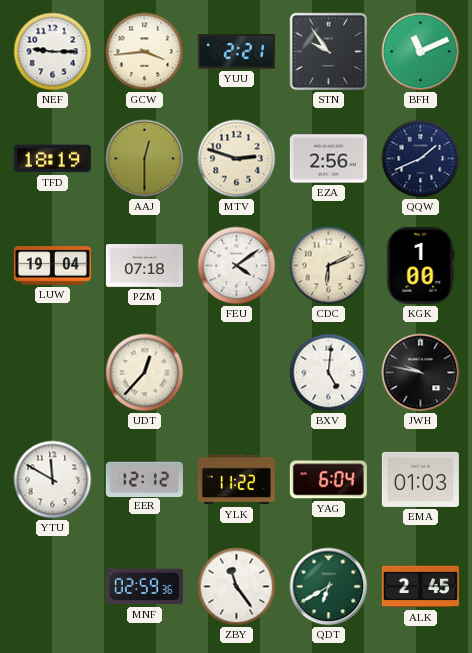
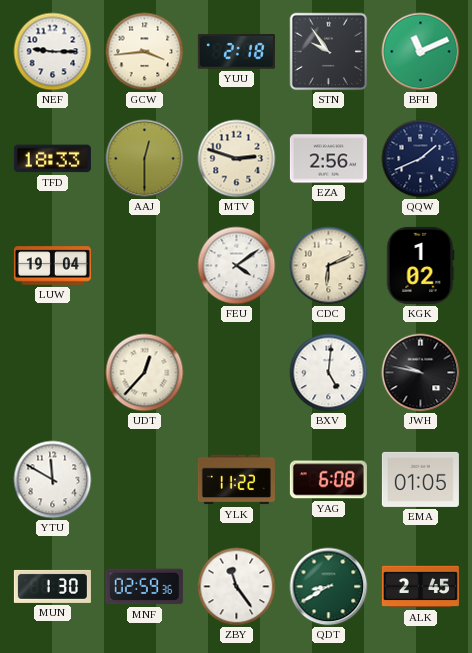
YUU: 2:21 -> 2:18
TFD: 18:19 -> 18:33
PZM: 07:18 -> none
KGK: 1:00 -> 1:02
EER: 12:12 -> none
YAG: 6:04 -> 6:08
EMA: 01:03 -> 01:05
MUN: none -> 1:30
QDT: 6:40 -> 8:40
